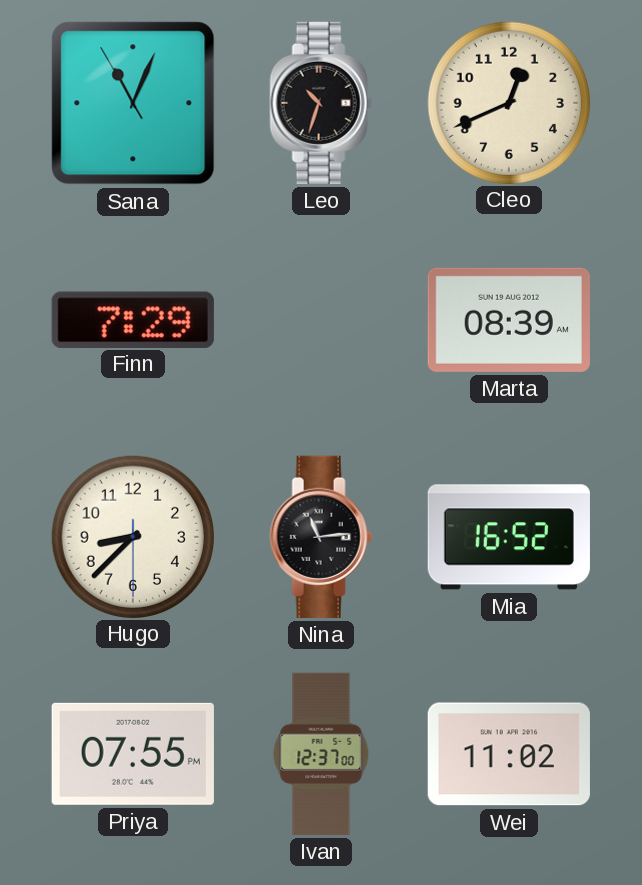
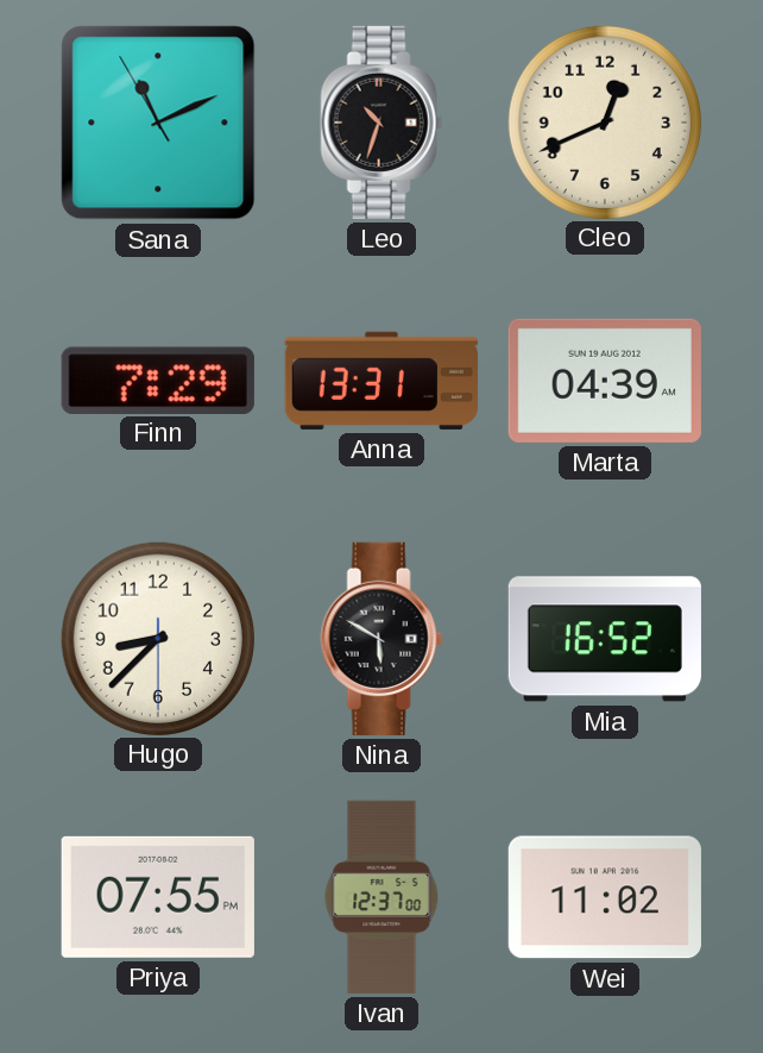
Sana: 11:03 -> 11:10
Anna: none -> 13:31
Marta: 08:39 -> 04:39
Nina: 11:14 -> 5:50
